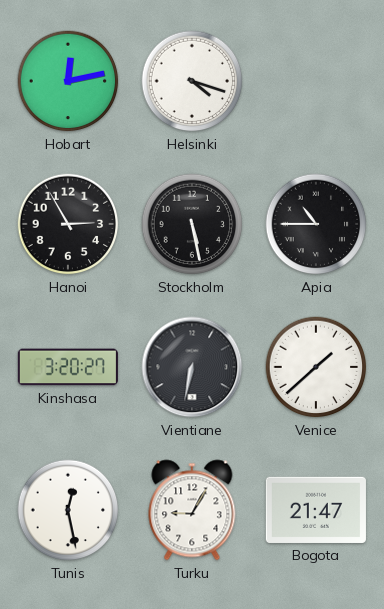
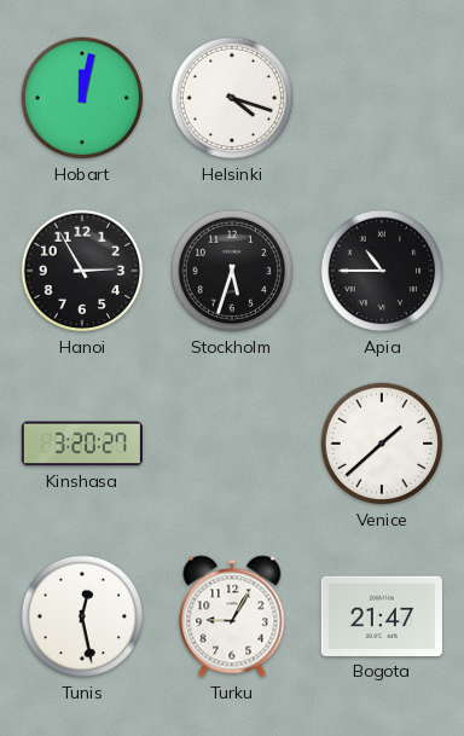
Hobart: 12:13 -> 12:02
Stockholm: 5:28 -> 5:33
Vientiane: 6:32 -> none
